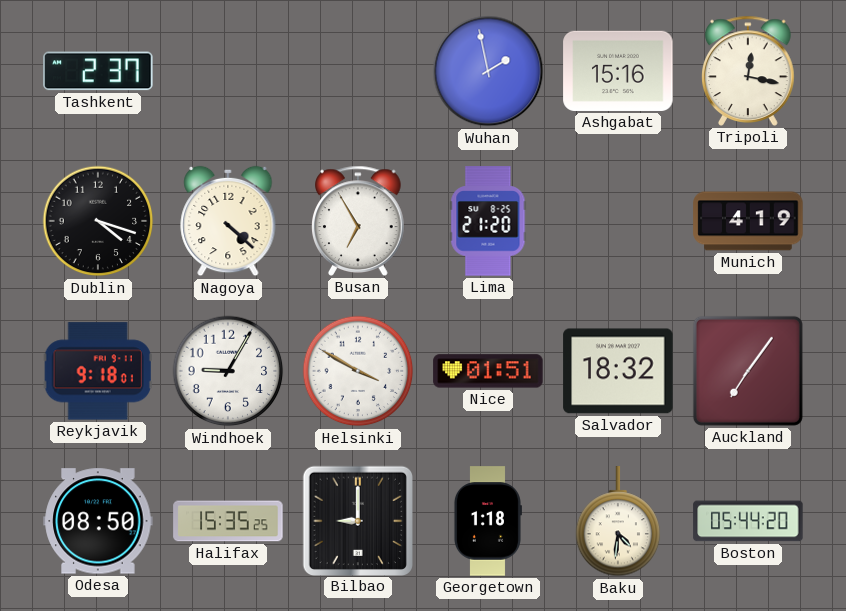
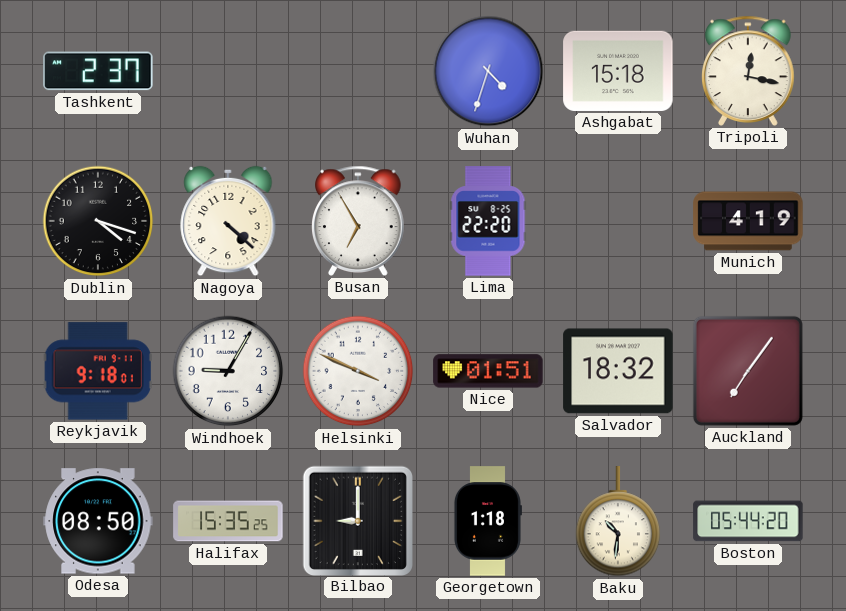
Wuhan: 1:58 -> 4:33
Ashgabat: 15:16 -> 15:18
Lima: 21:20 -> 22:20
Helsinki: 3:50 -> 3:49
Baku: 4:31 -> 10:31
